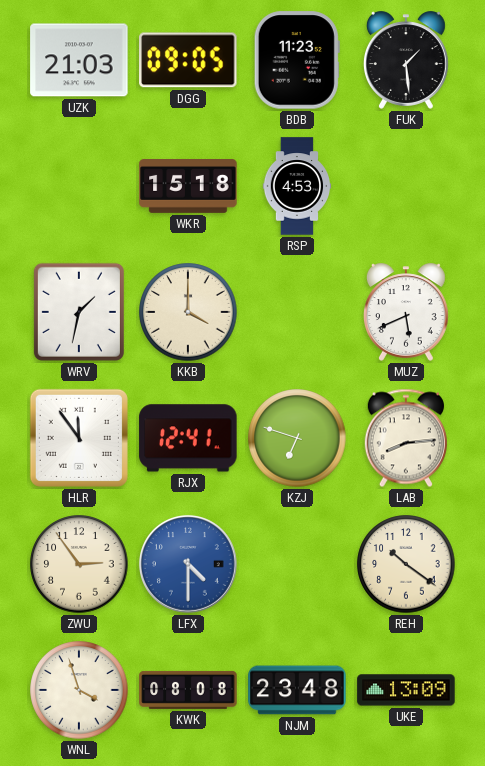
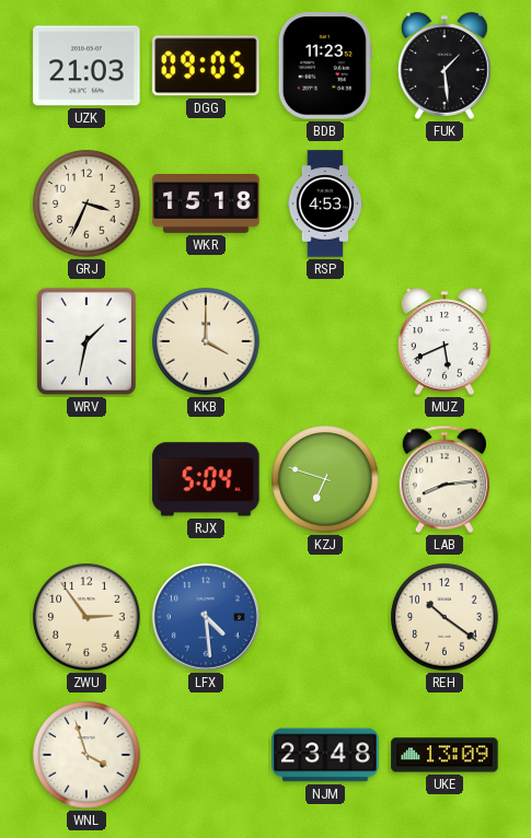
GRJ: none -> 3:34
HLR: 11:54 -> none
RJX: 12:41 -> 5:04
LFX: 4:30 -> 4:29
KWK: 08:08 -> none
